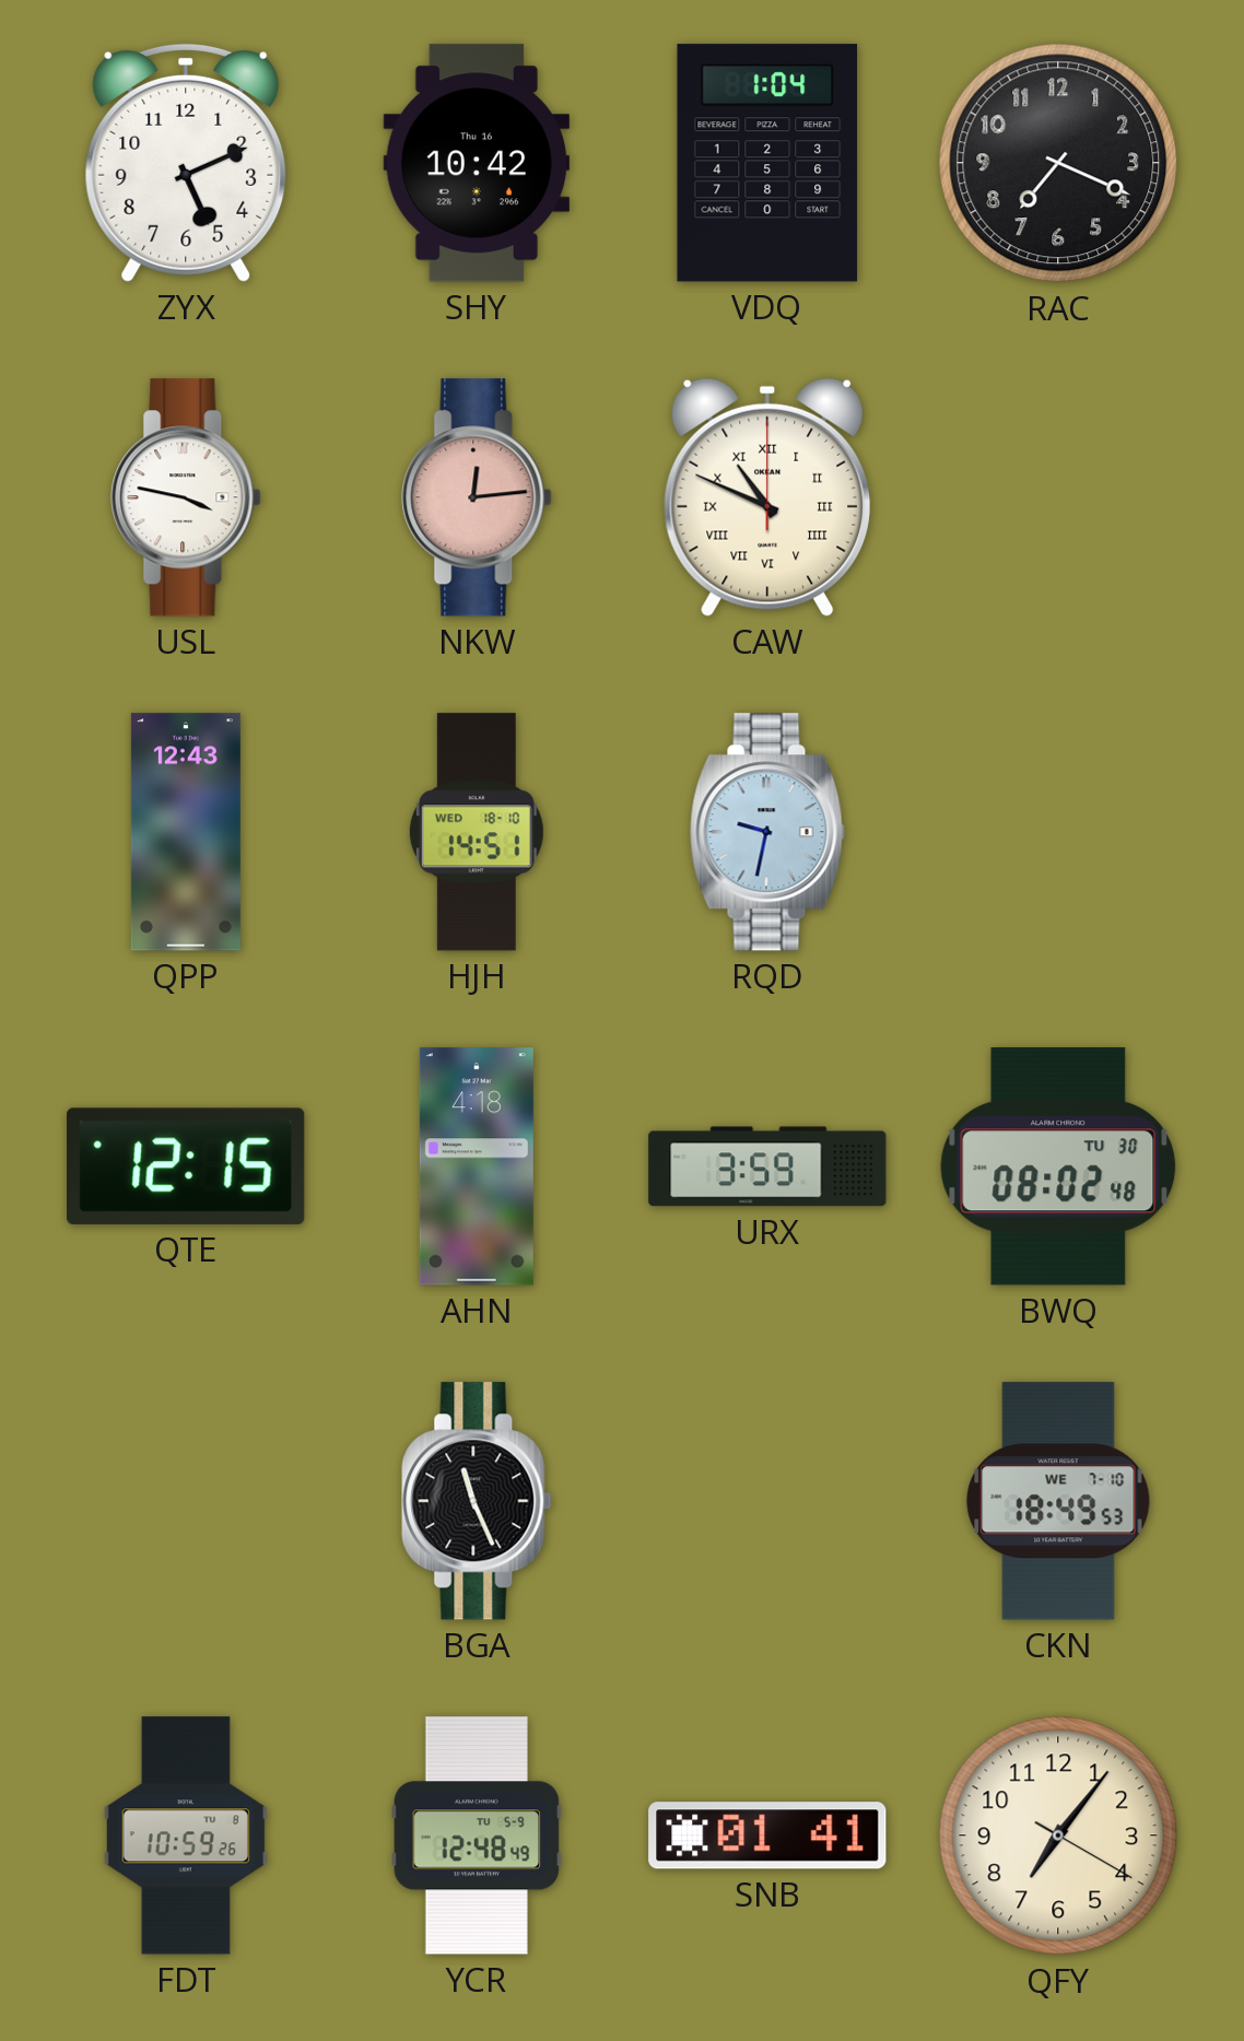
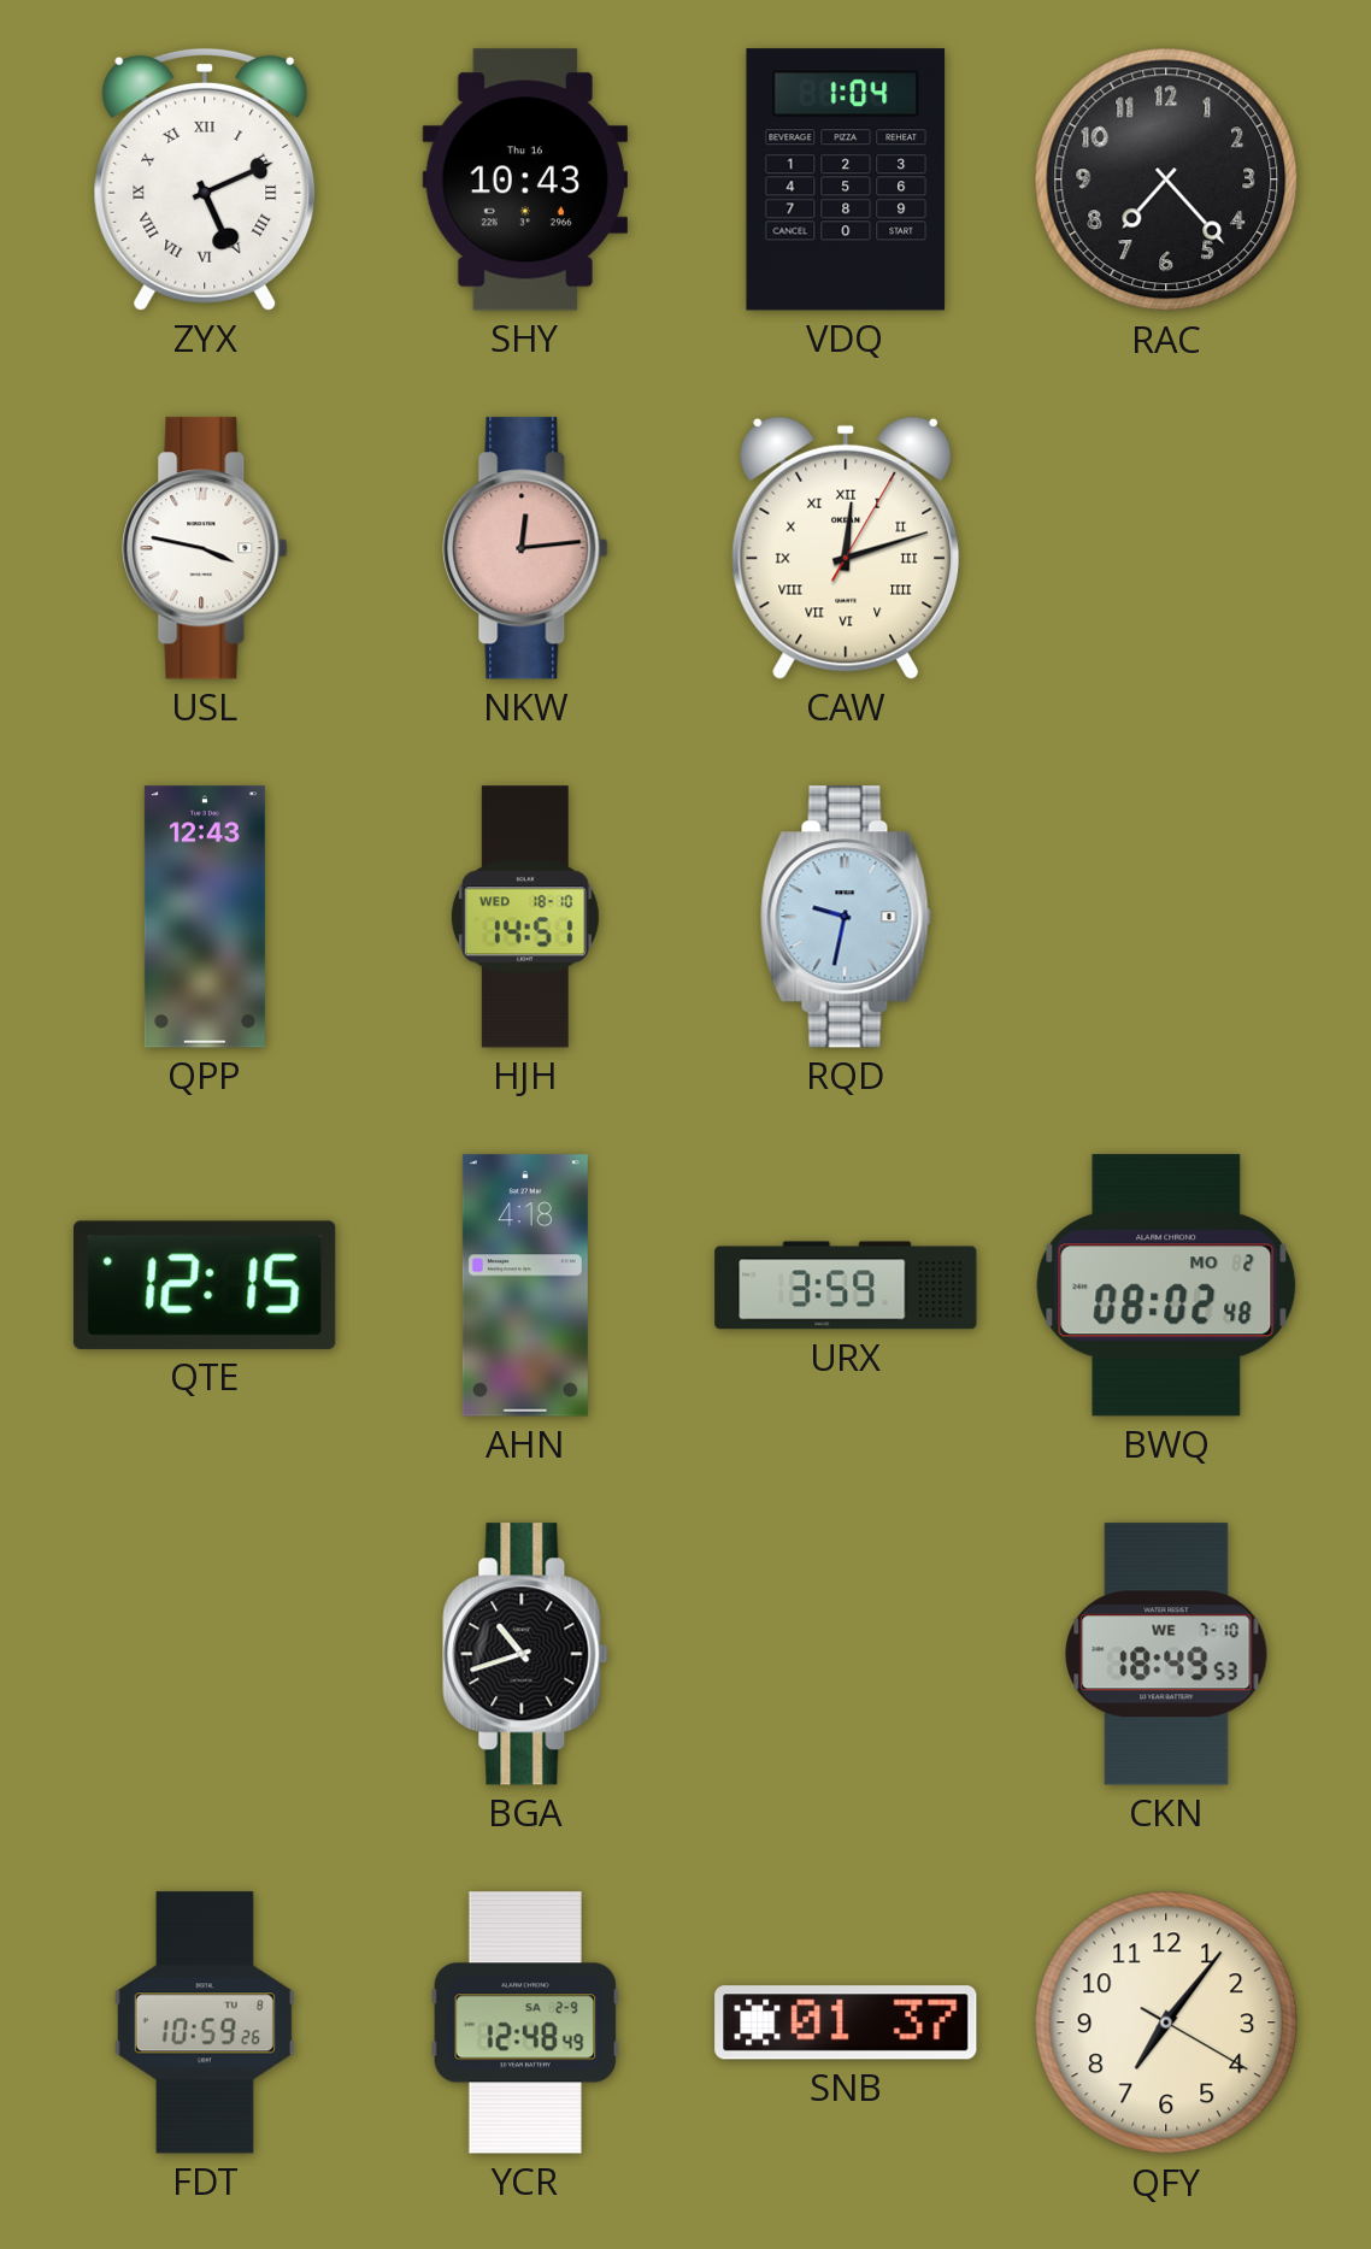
ZYX numerals: Arabic -> Roman
SHY: 10:42 -> 10:43
RAC: 7:19 -> 7:23
CAW: 10:49 -> 12:12
BWQ date: TU 30 -> MO 2
BGA: 11:26 -> 10:42
YCR date: TU 5-9 -> SA 2-9
SNB: 01:41 -> 01:37
